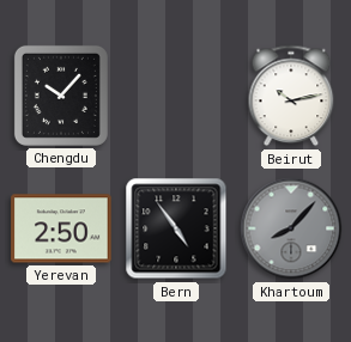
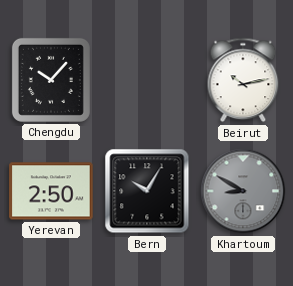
Bern: 4:54 -> 10:05
Khartoum: 8:07 -> 8:50
